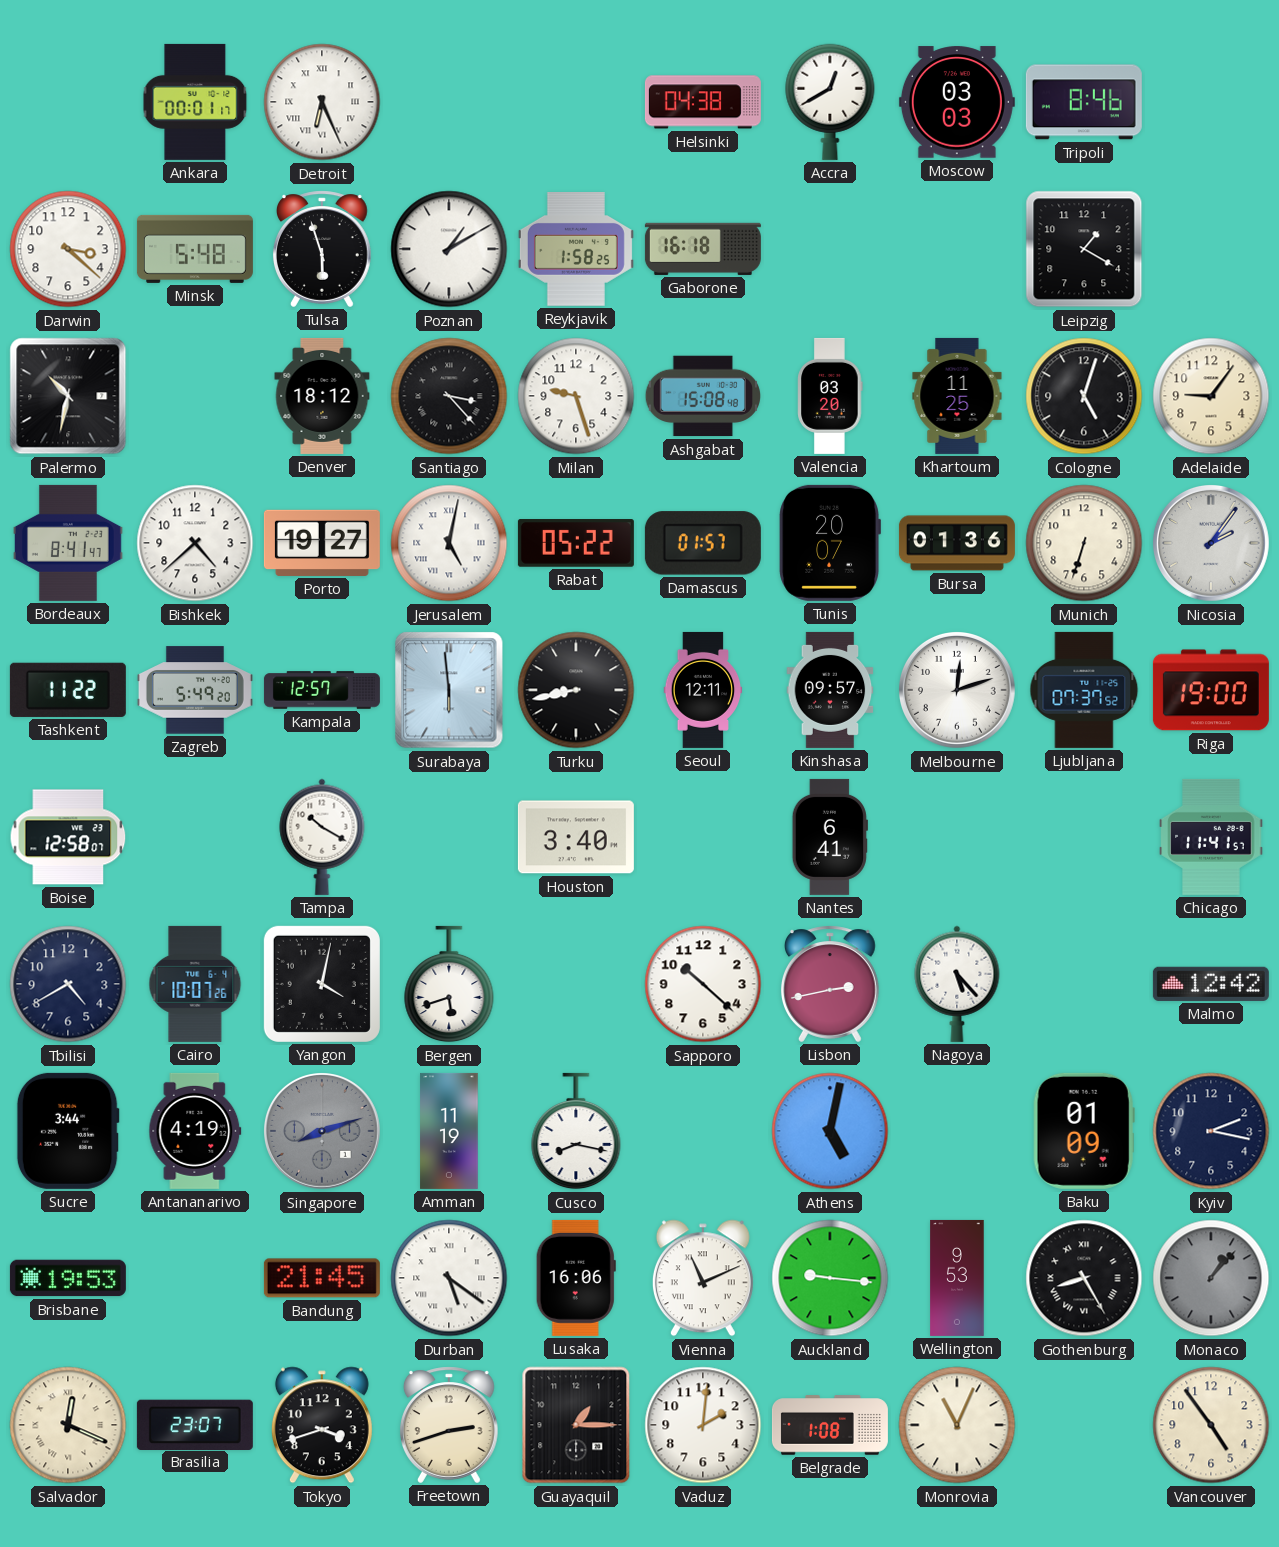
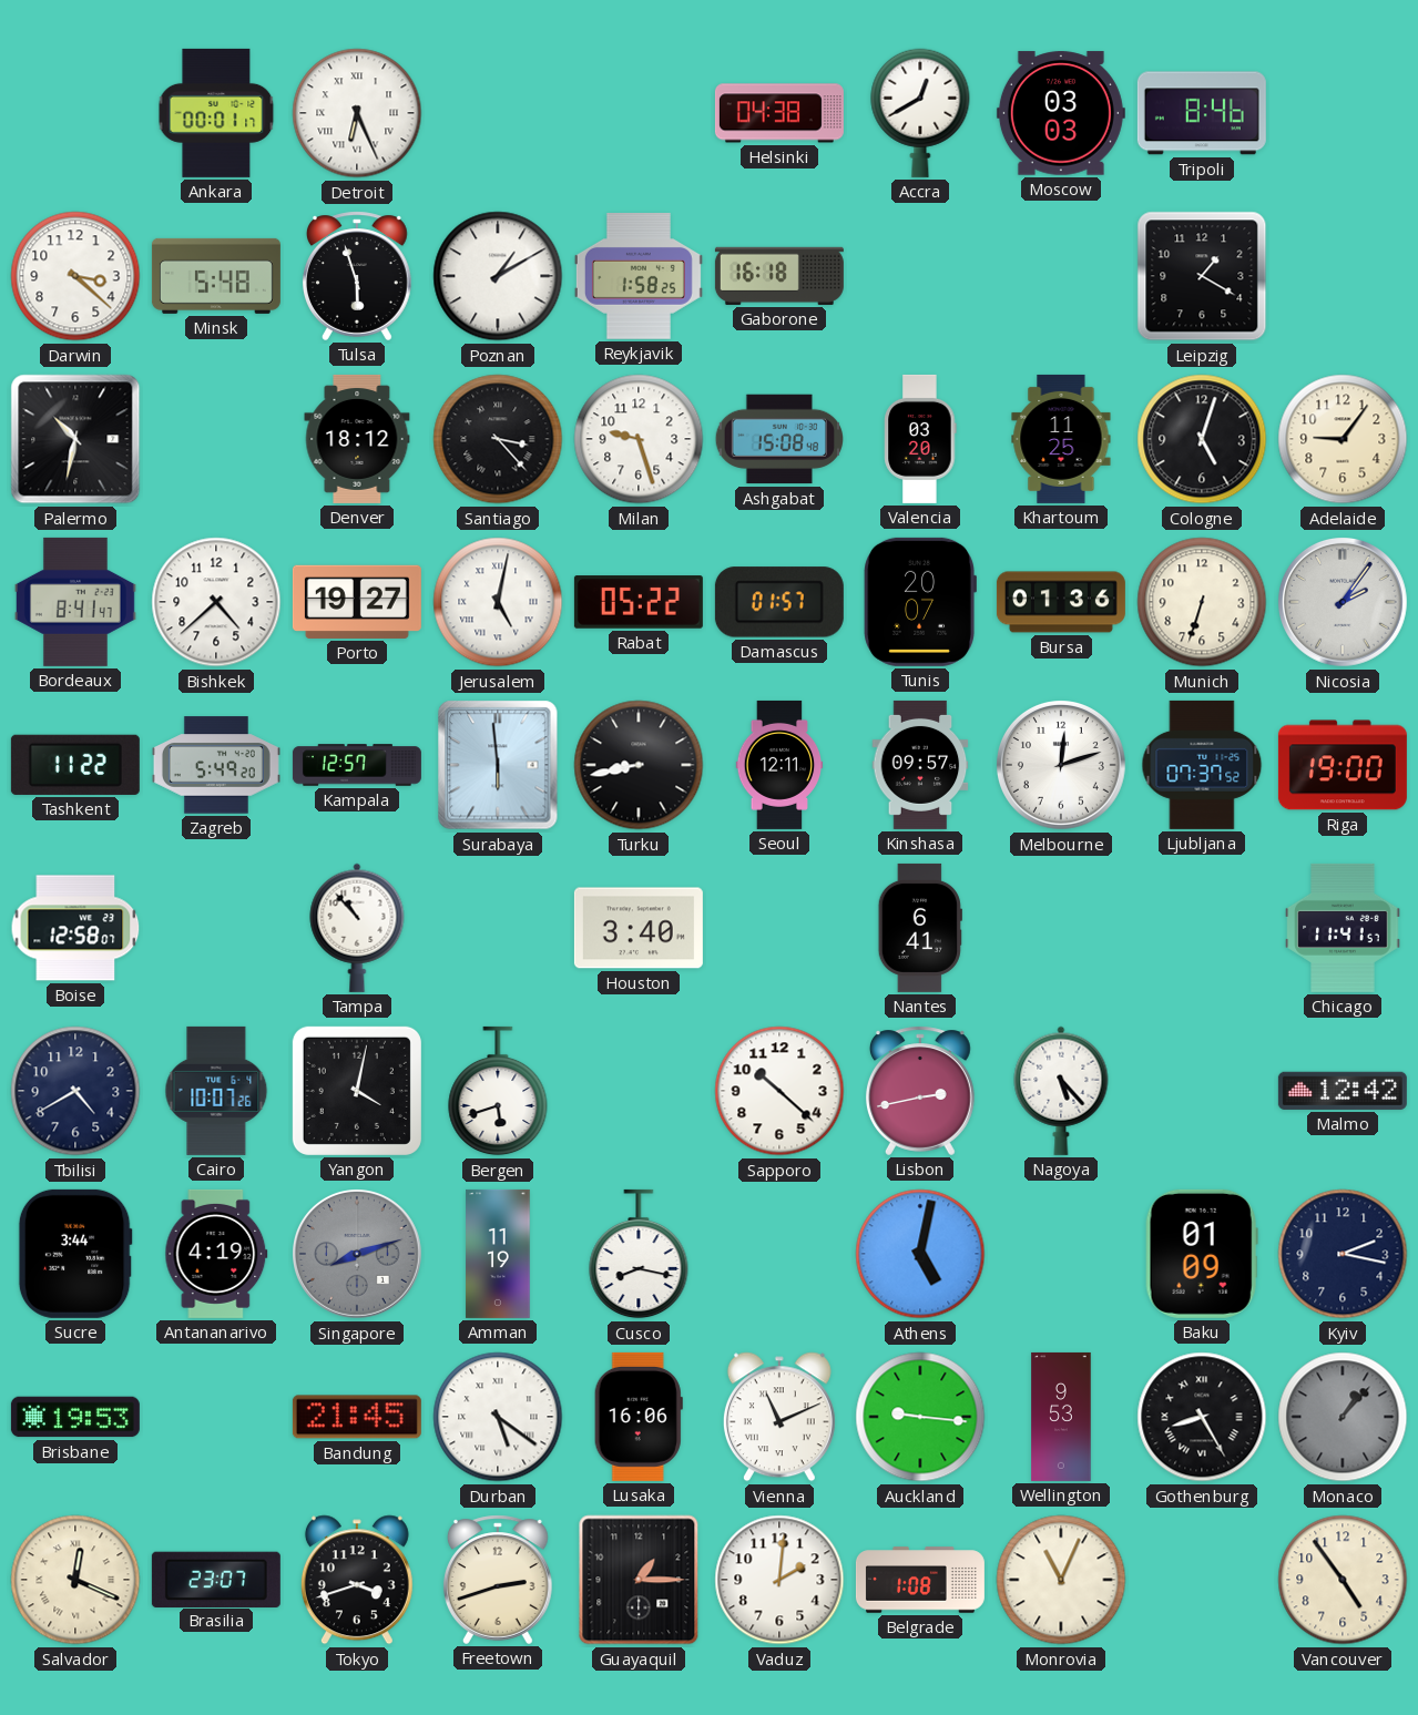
Tampa: 10:20 -> 10:53
